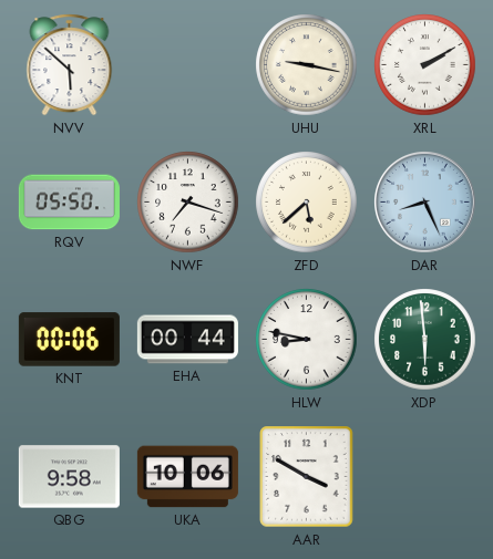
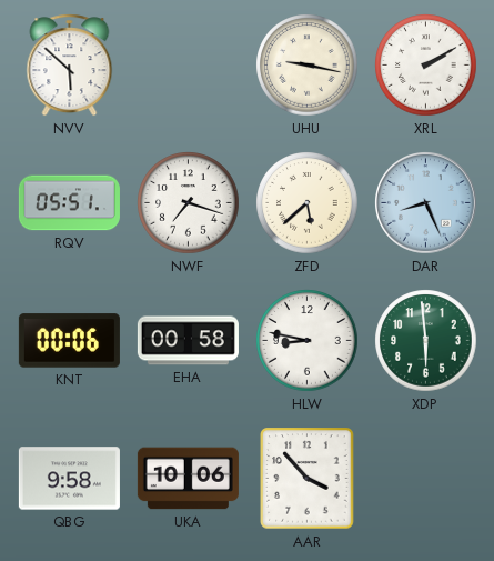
RQV: 05:50 -> 05:51
EHA: 00:44 -> 00:58
AAR: 3:50 -> 3:53
